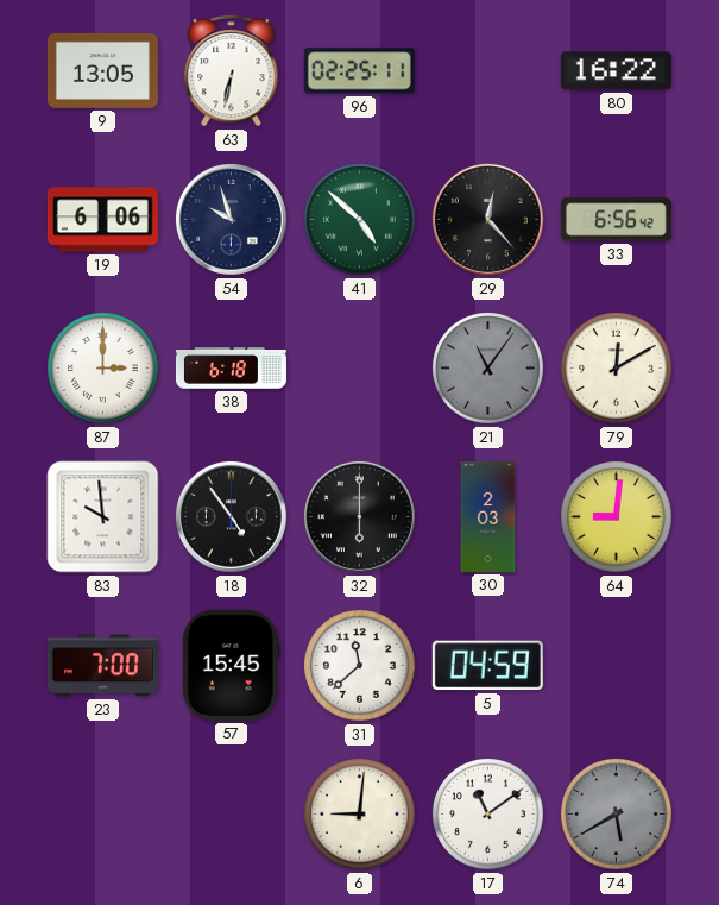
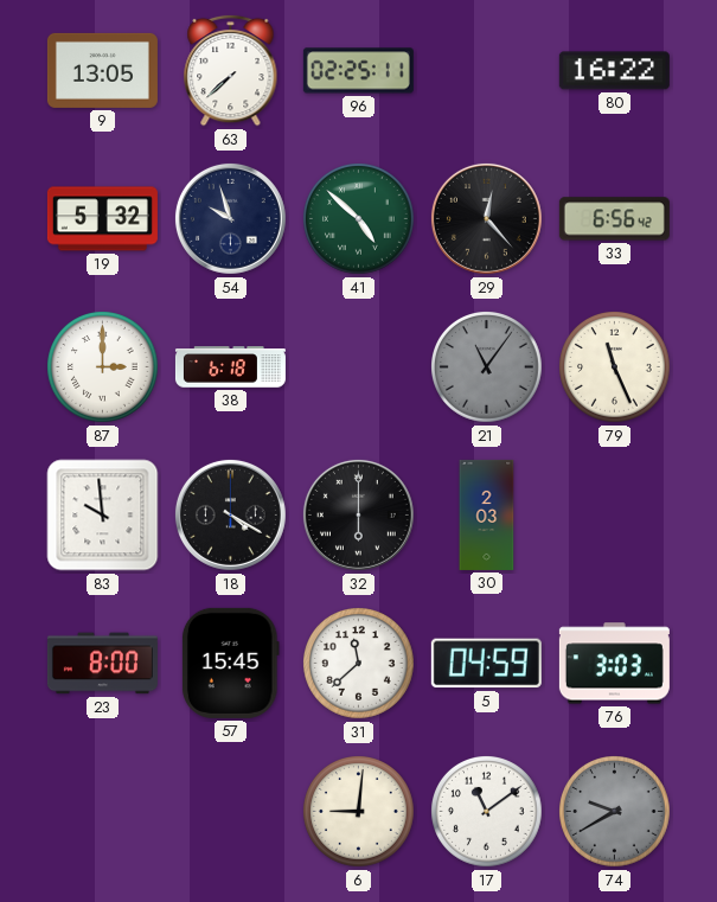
63: 6:32 -> 7:38
19: 6:06 -> 5:32
79: 12:10 -> 11:26
18: 4:54 -> 4:20
64: 9:01 -> none
23: 7:00 -> 8:00
76: none -> 3:03
74: 5:40 -> 9:40
